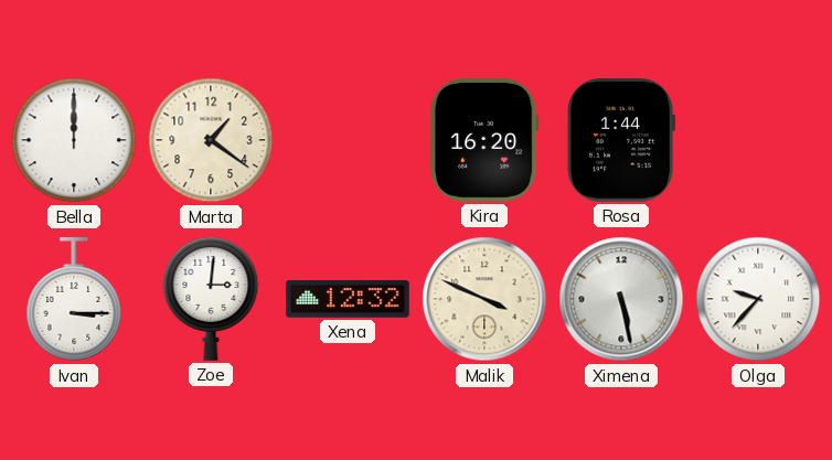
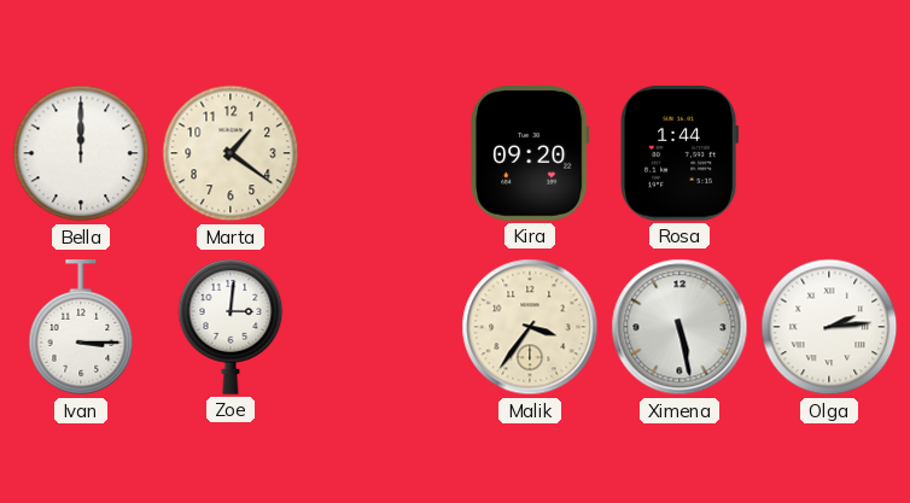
Kira: 16:20 -> 09:20
Xena: 12:32 -> none
Malik: 3:49 -> 3:36
Olga: 9:37 -> 2:14
